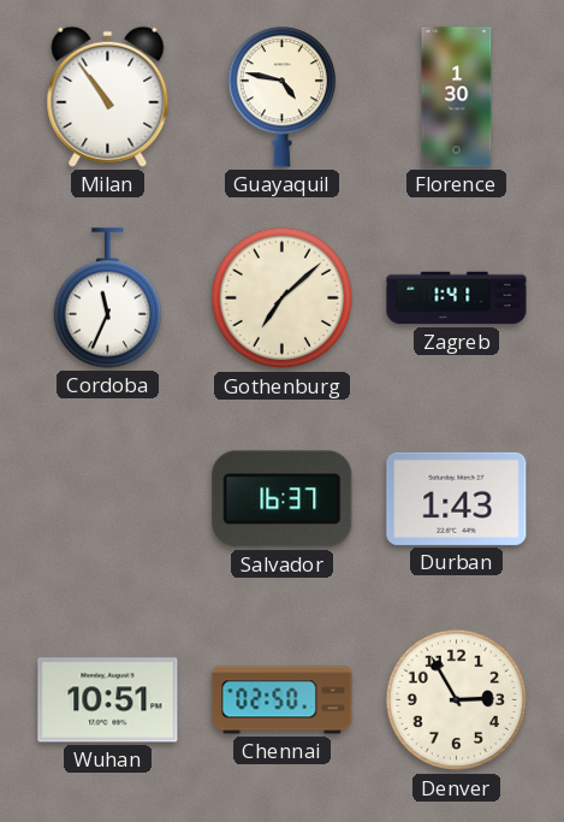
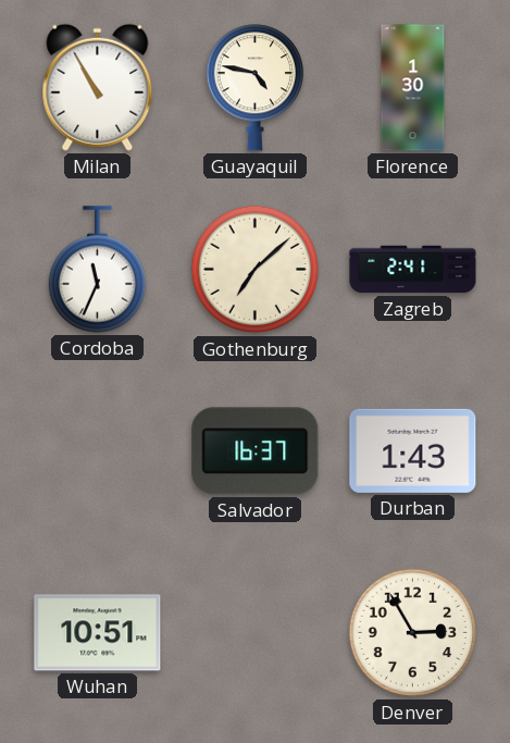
Milan: 10:54 -> 10:55
Zagreb: 1:41 -> 2:41
Chennai: 02:50 -> none
